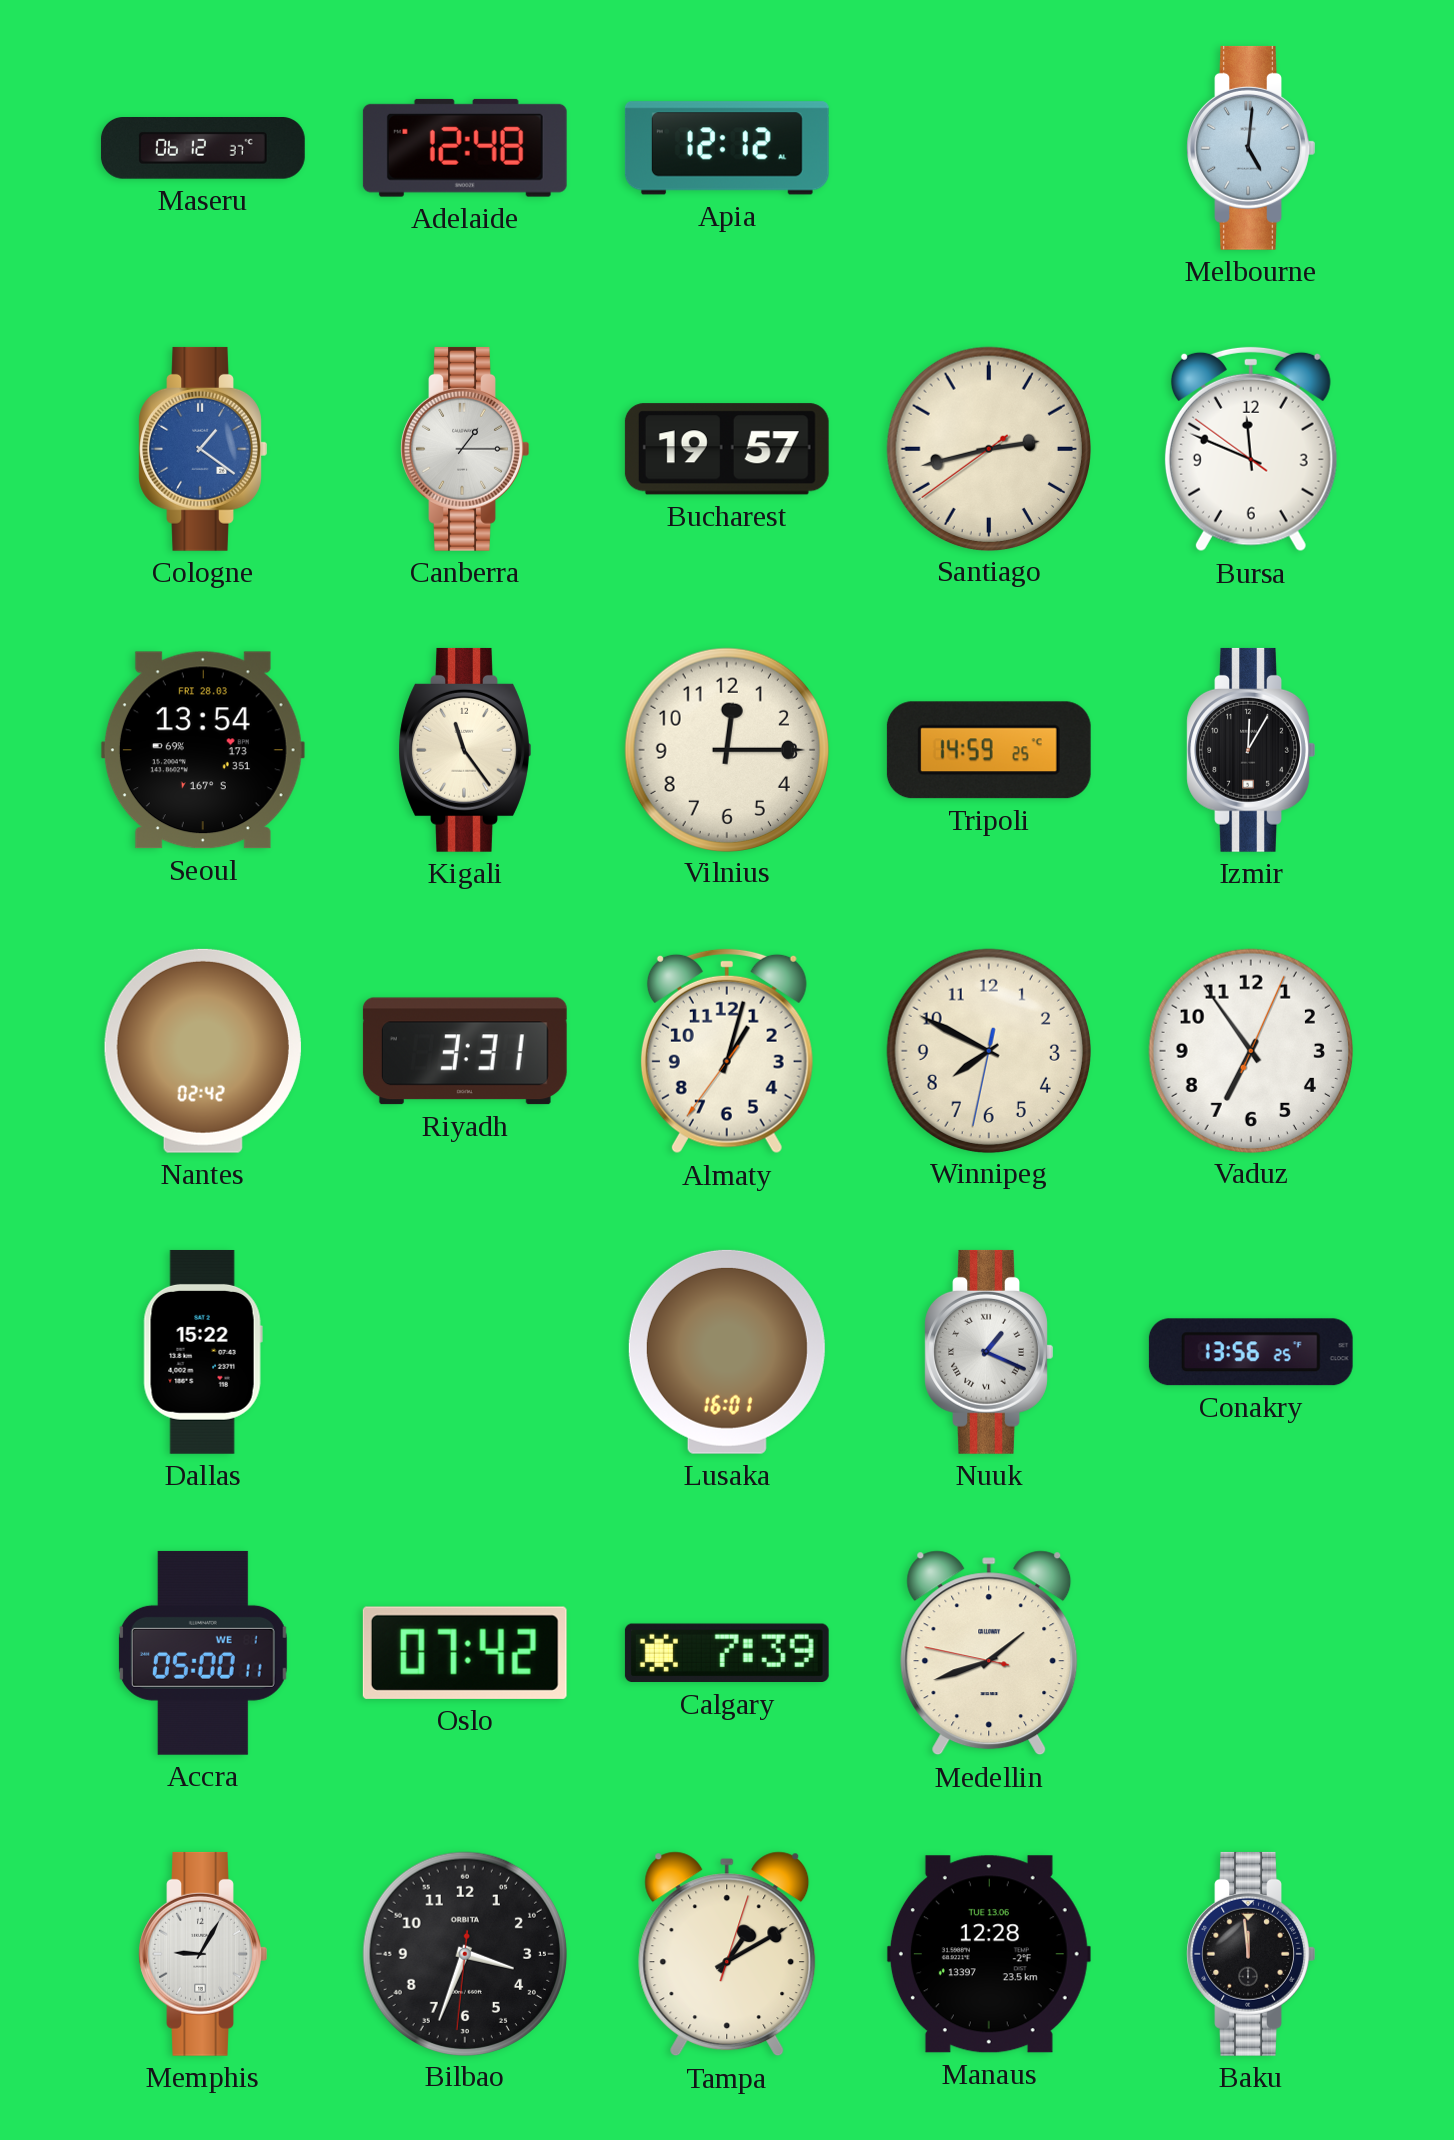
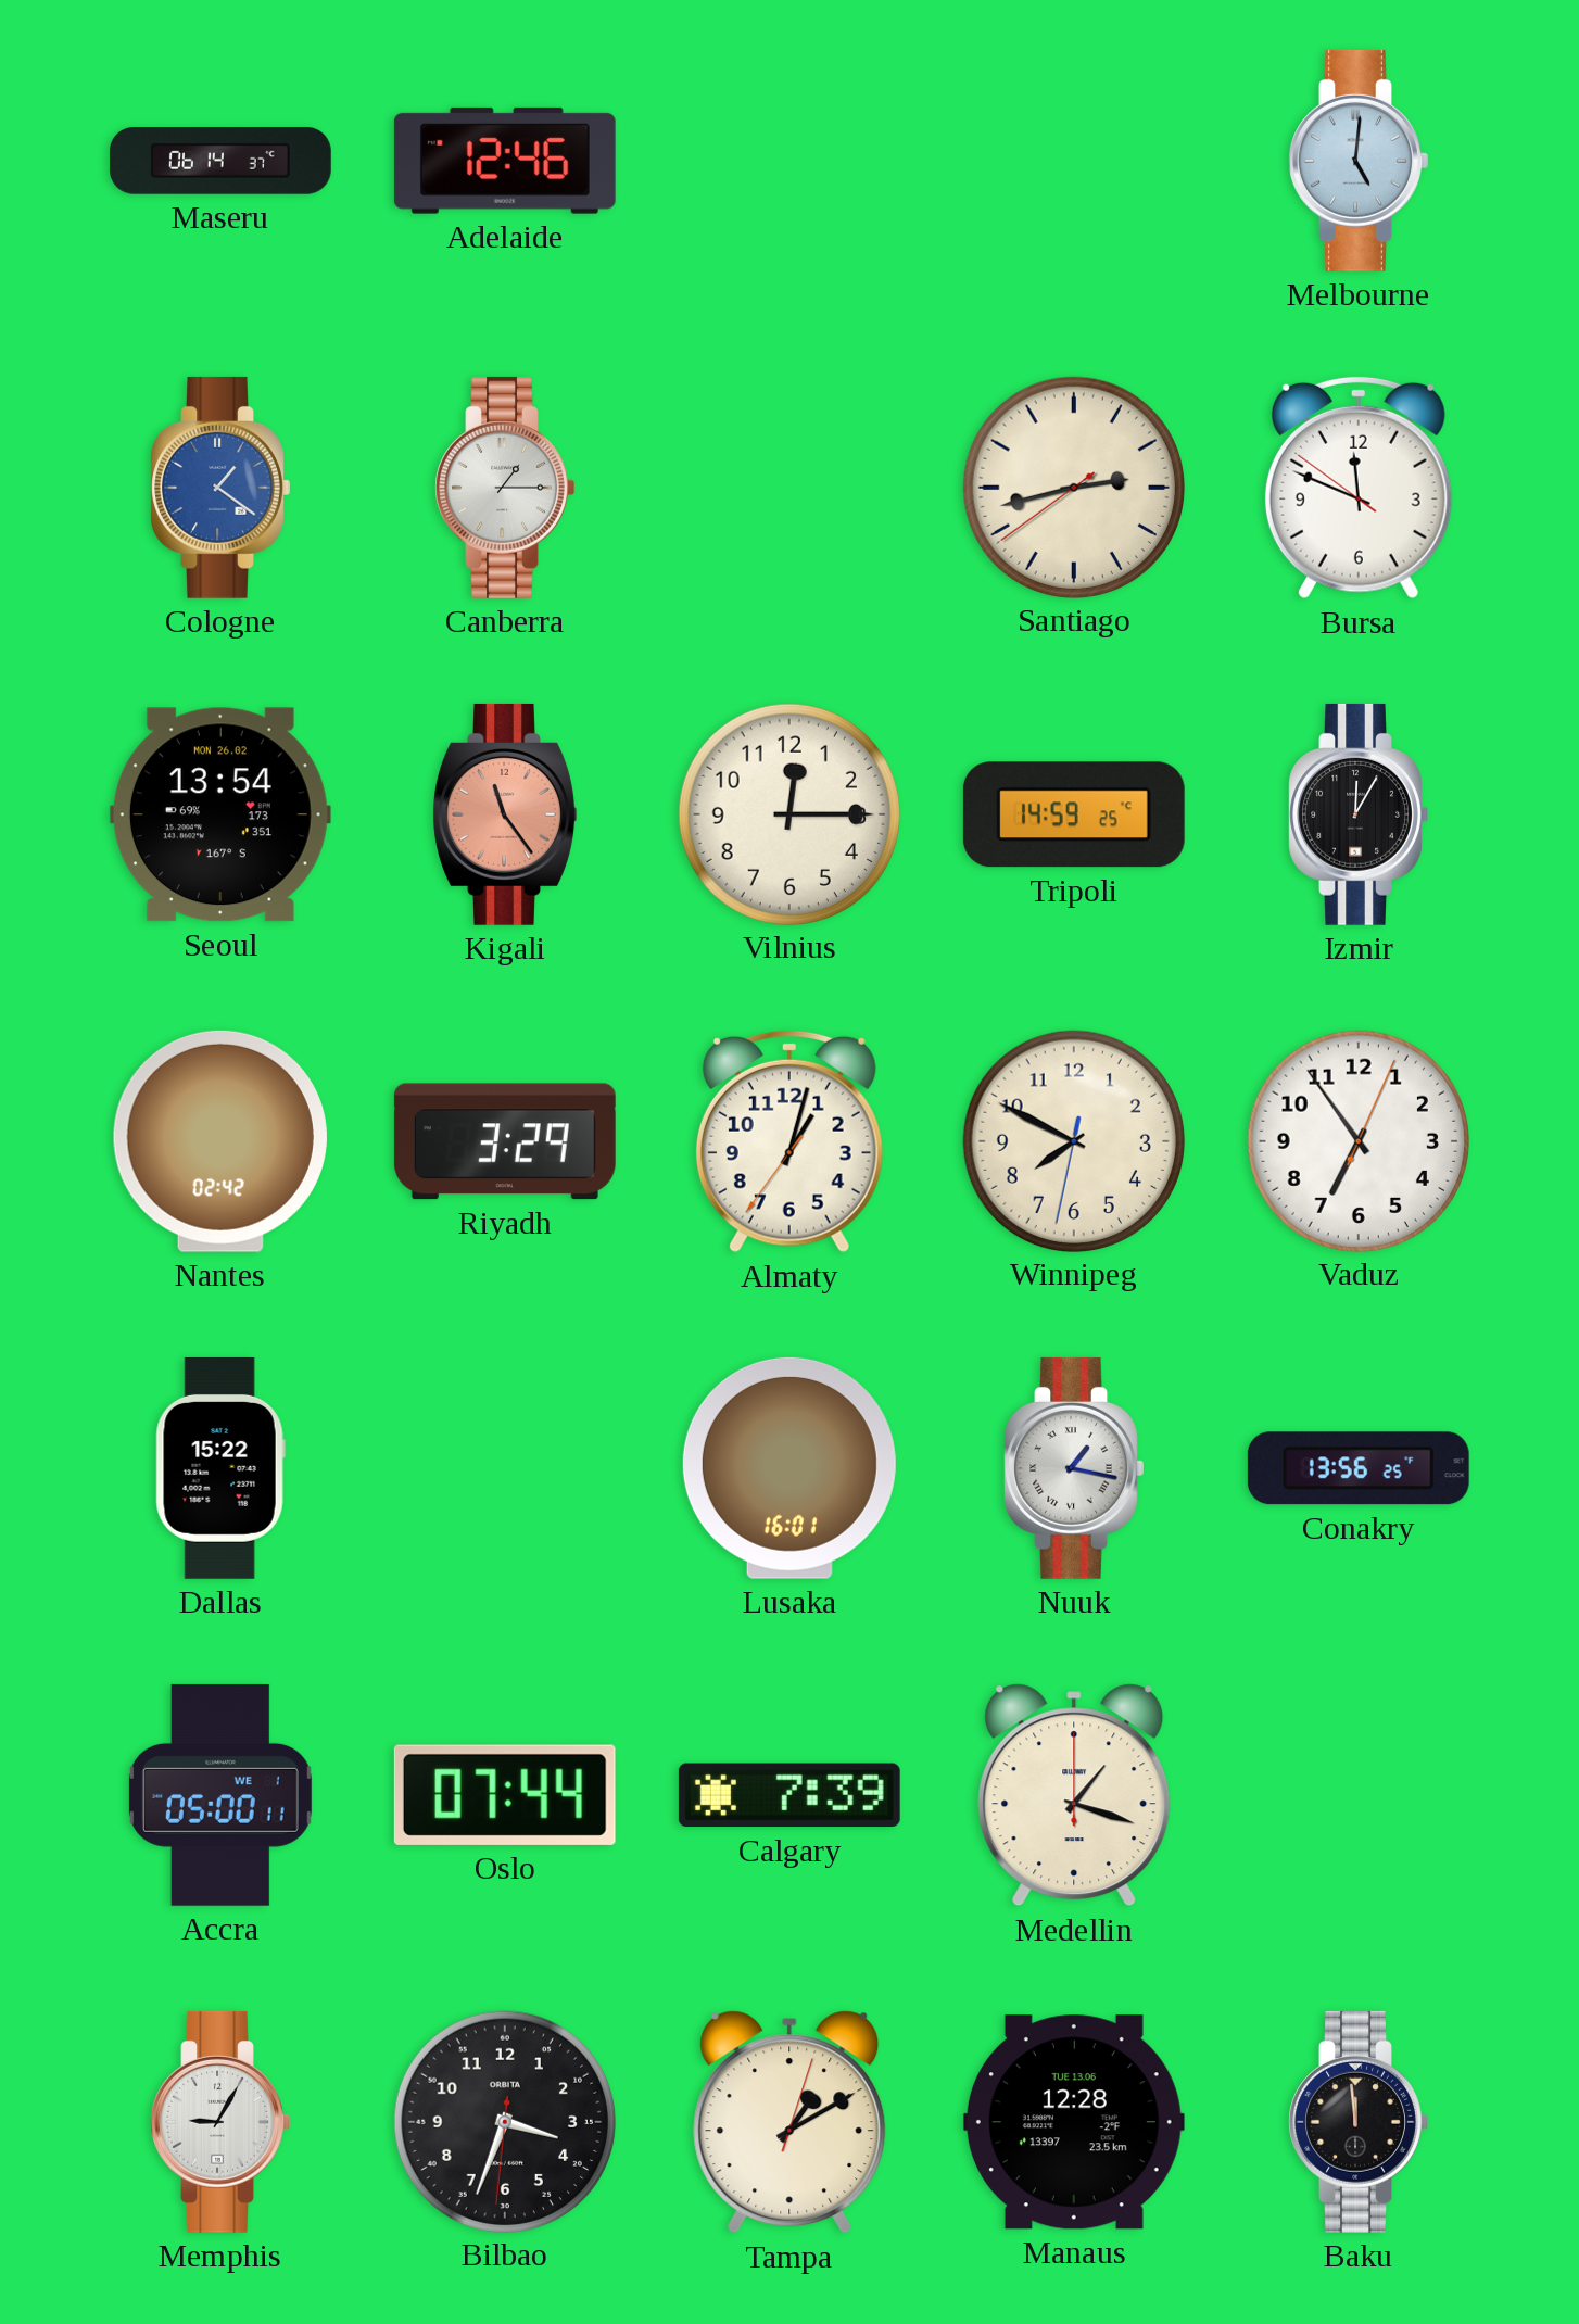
Maseru: 06:12 -> 06:14
Adelaide: 12:48 -> 12:46
Apia: 12:12 -> none
Bucharest: 19:57 -> none
Seoul date: FRI 28.03 -> MON 26.02
Kigali dial: cream -> salmon
Riyadh: 3:31 -> 3:29
Nuuk: 1:19 -> 1:17
Oslo: 07:42 -> 07:44
Medellin: 1:41 -> 1:18
